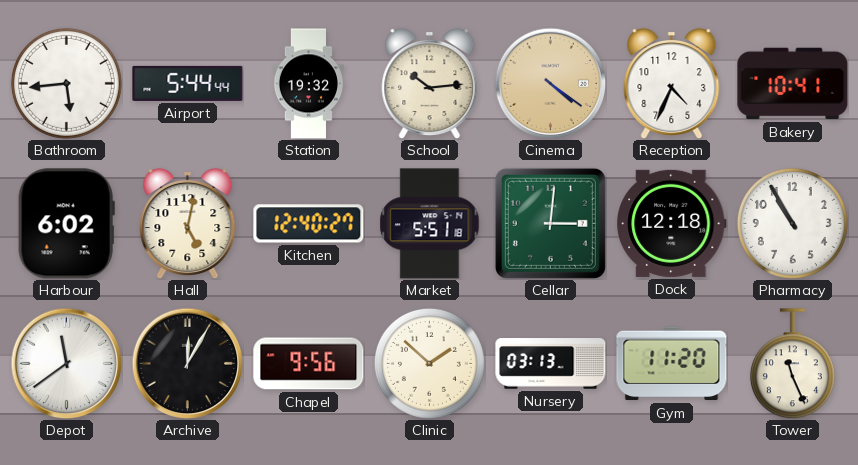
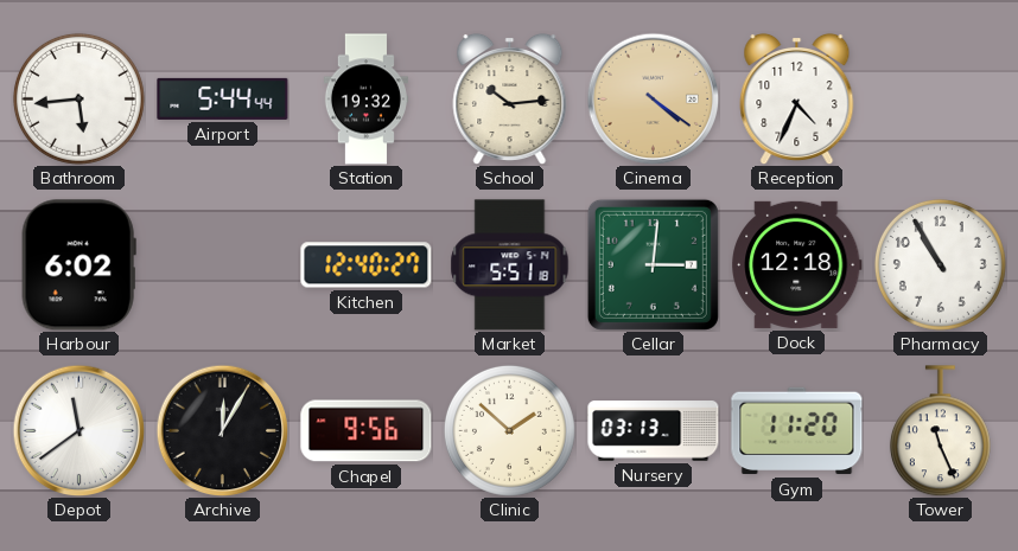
Bakery: 10:41 -> none
Hall: 5:02 -> none
